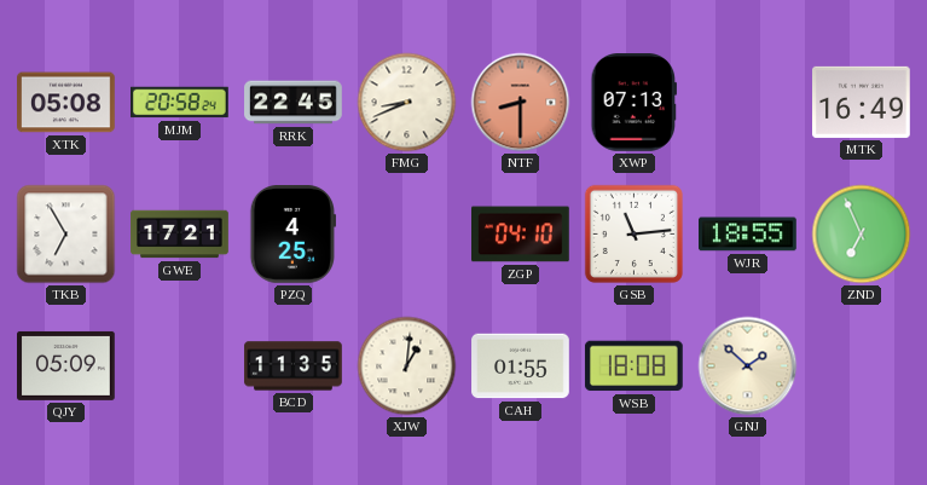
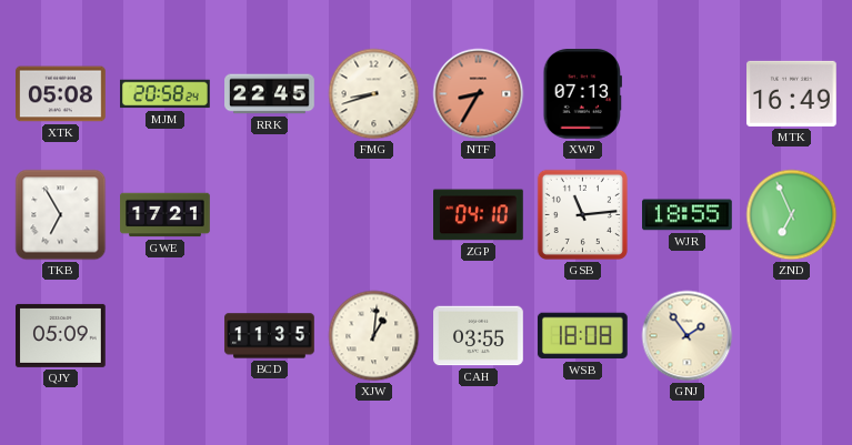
FMG: 8:41 -> 8:42
NTF: 8:30 -> 8:35
PZQ: 4:25 -> none
CAH: 01:55 -> 03:55
GNJ: 1:52 -> 1:54
